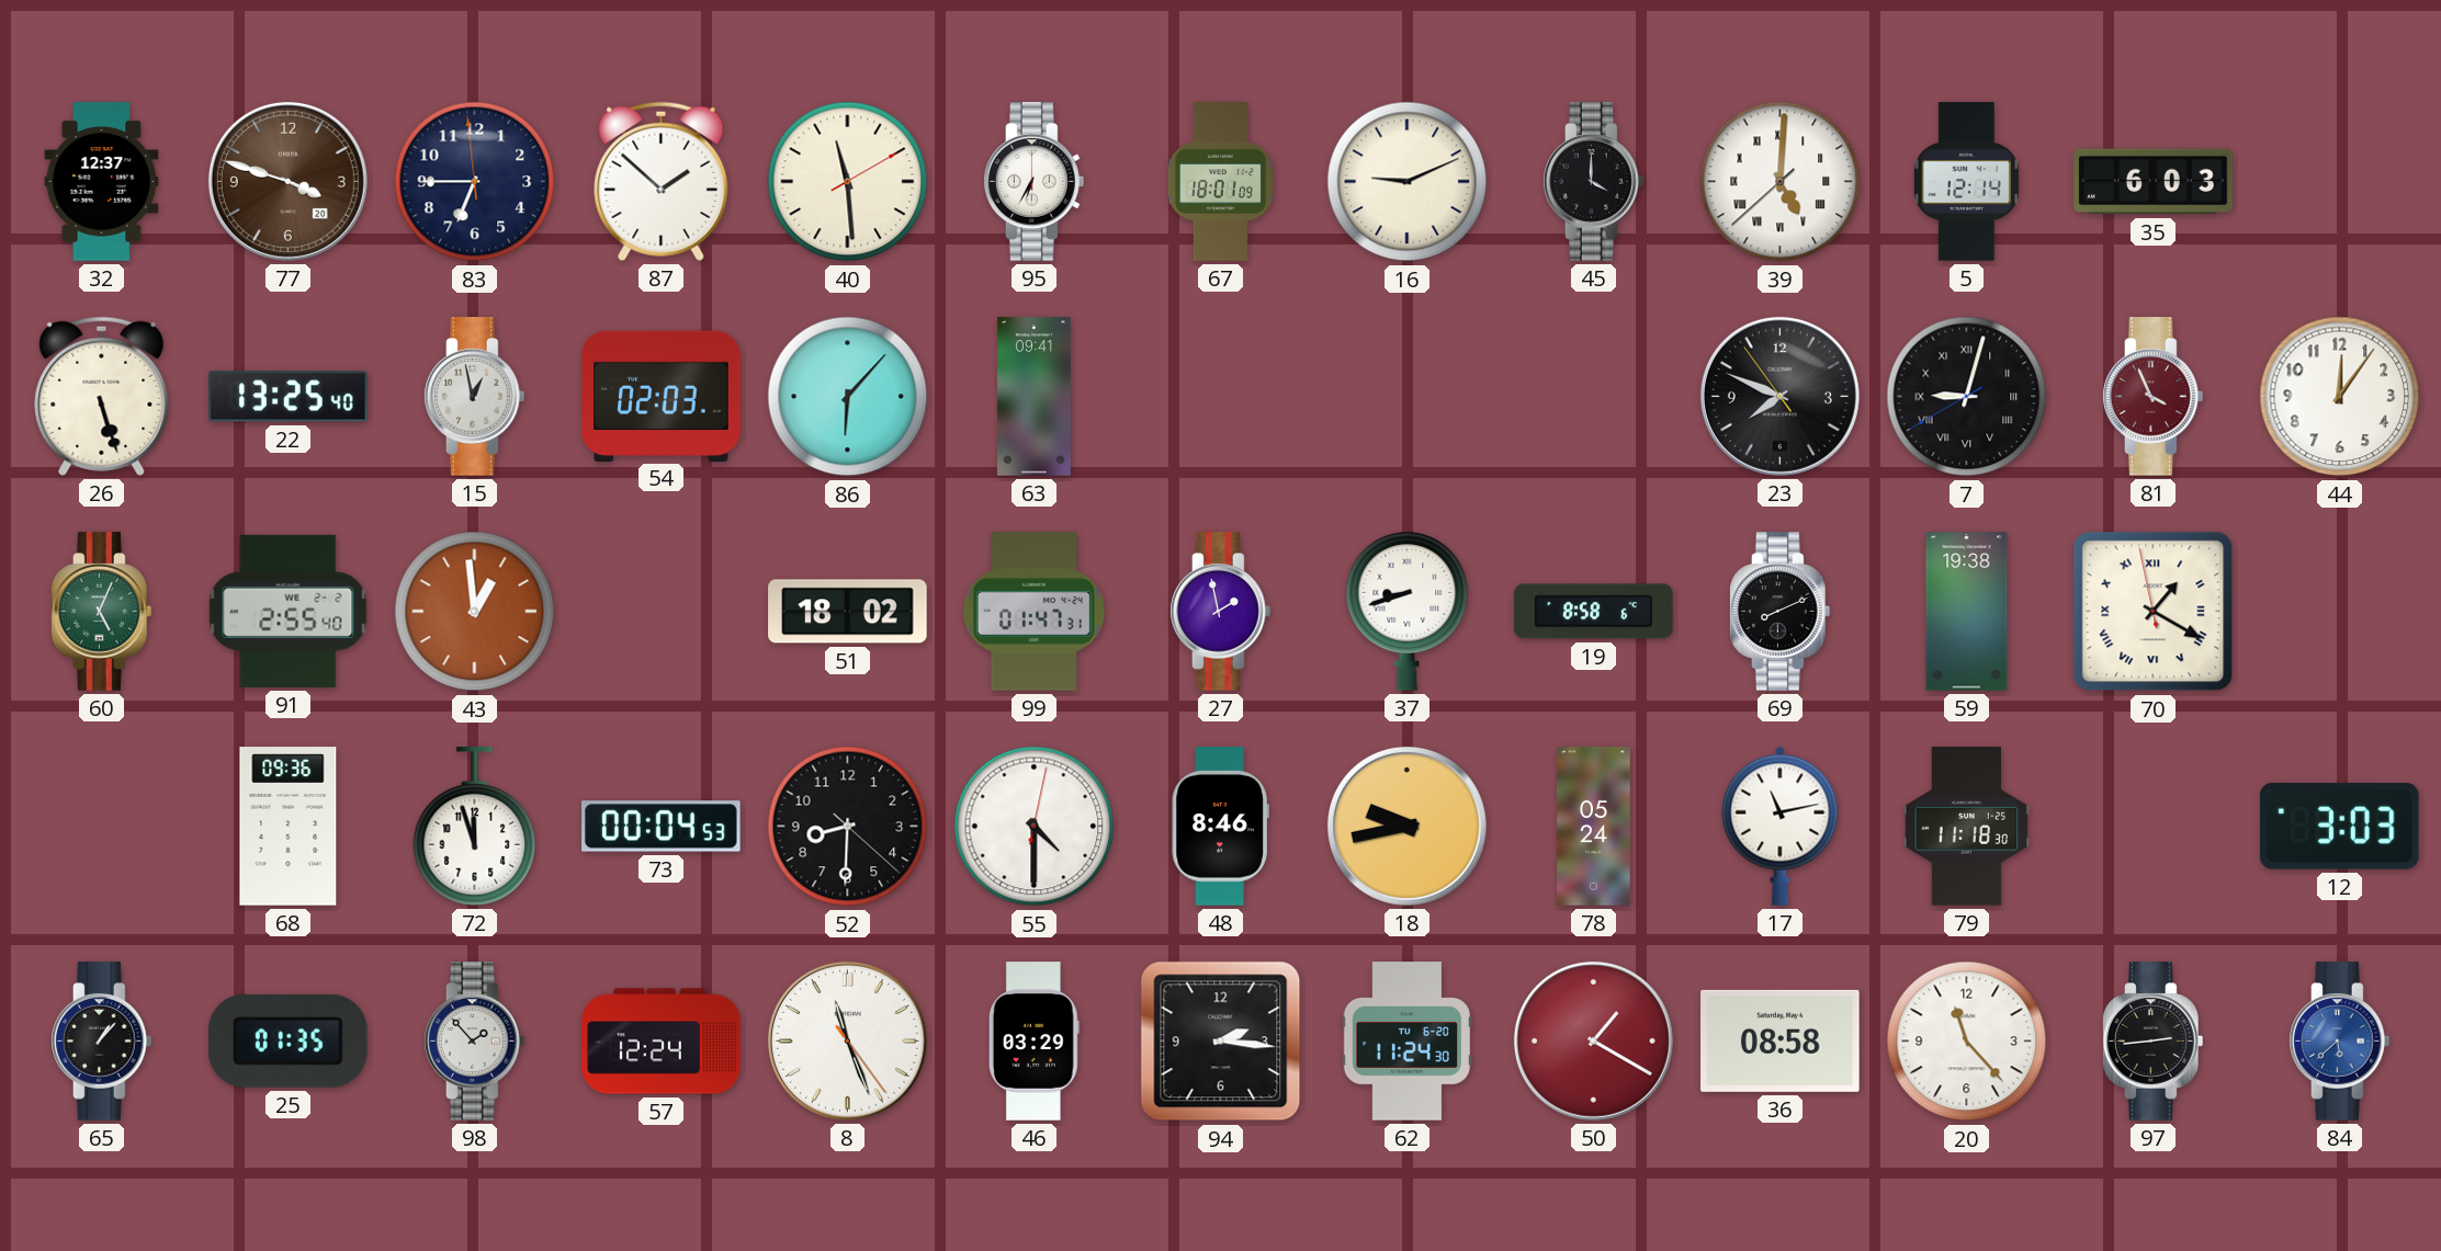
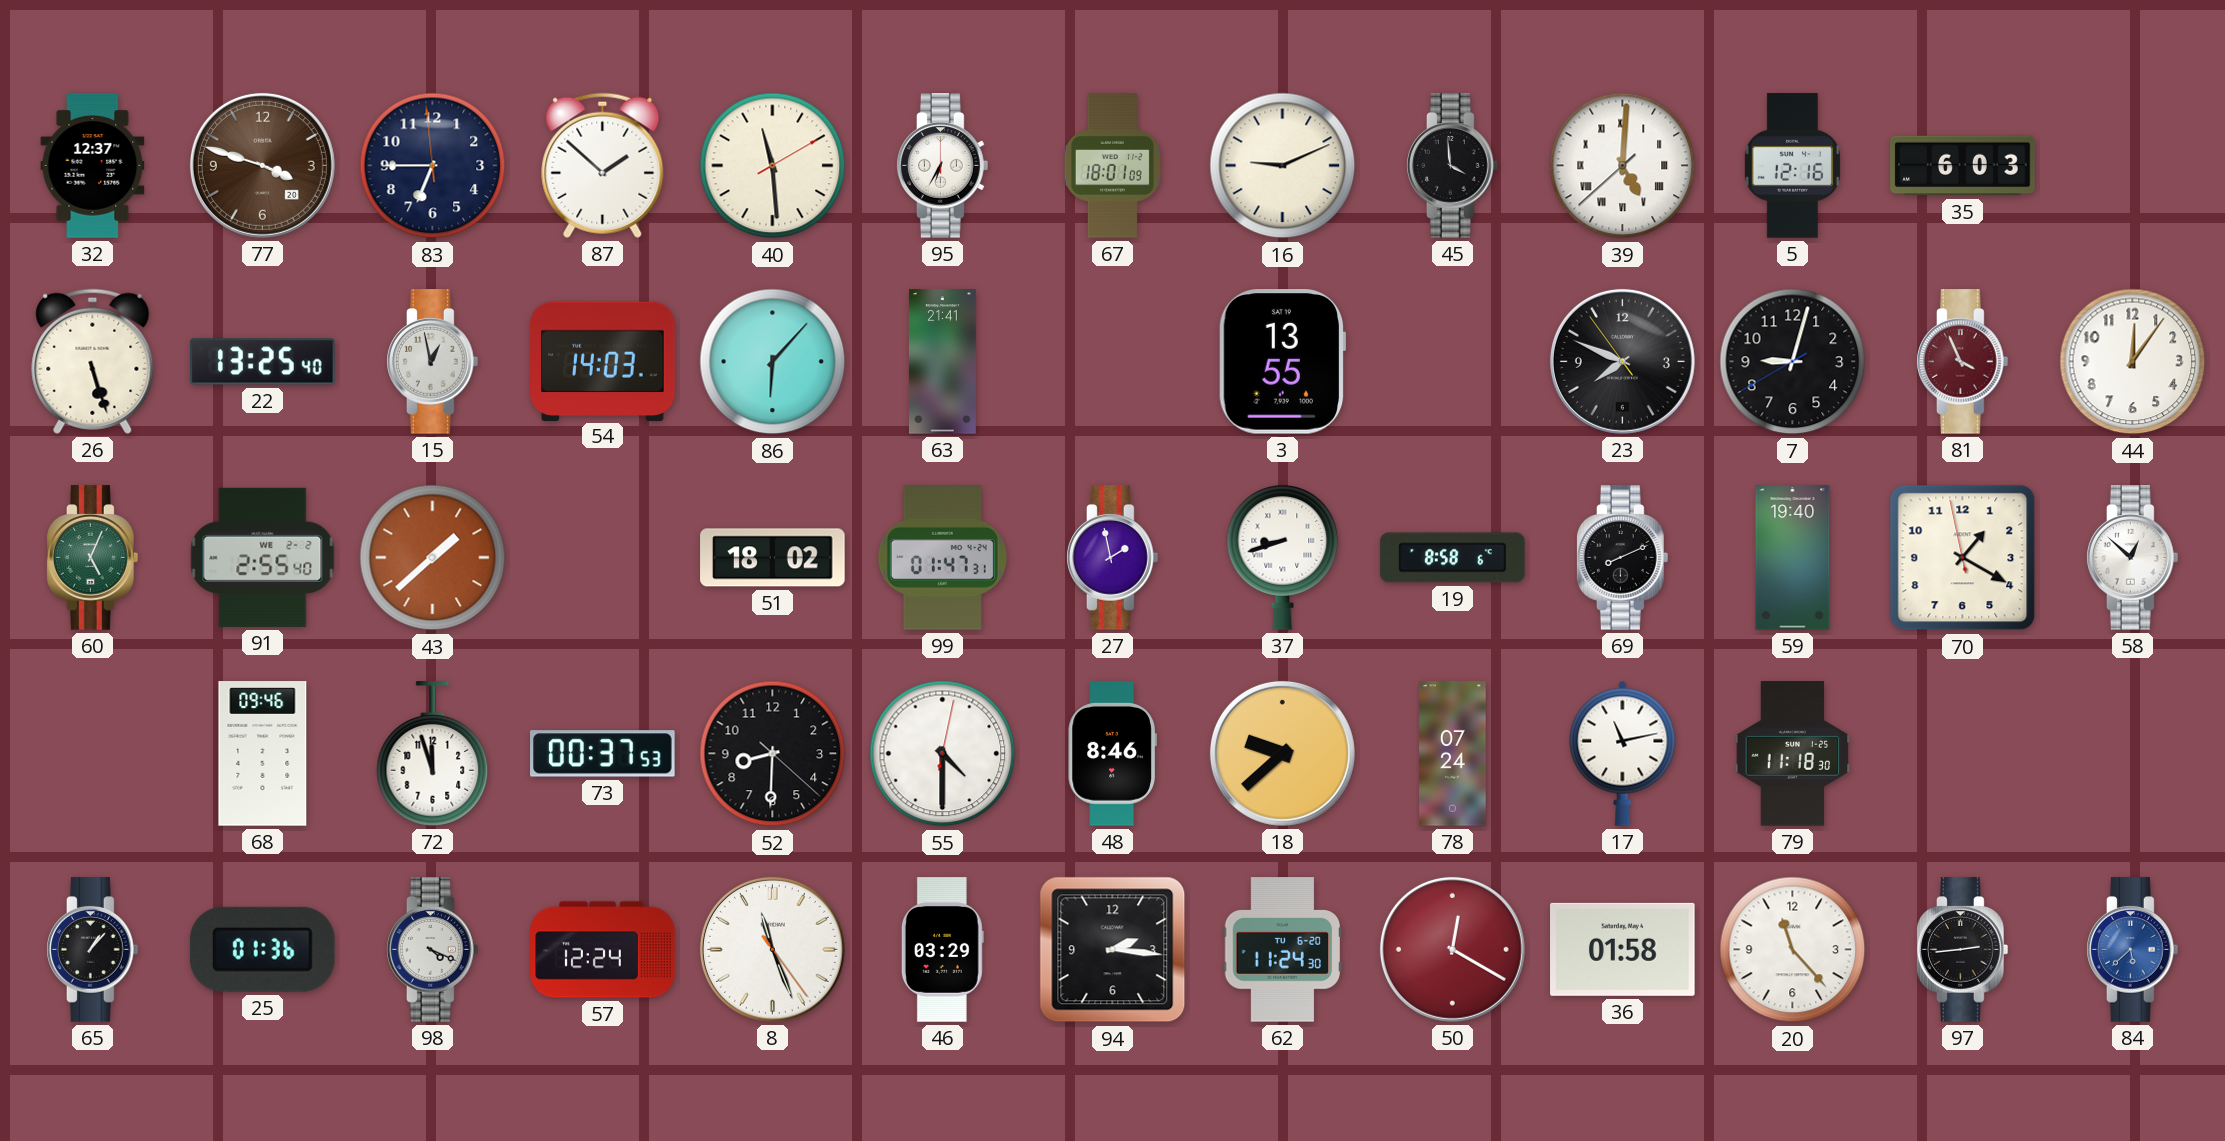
45: 4:00 -> 3:59
5: 12:14 -> 12:16
54: 02:03 -> 14:03
63: 09:41 -> 21:41
3: none -> 13:55
7 numerals: Roman -> Arabic
43: 12:59 -> 1:38
59: 19:38 -> 19:40
70 numerals: Roman -> Arabic
58: none -> 12:52
68: 09:36 -> 09:46
73: 00:04 -> 00:37
18: 9:43 -> 9:38
78: 05:24 -> 07:24
12: 3:03 -> none
25: 01:35 -> 01:36
98: 1:53 -> 4:19
50: 1:20 -> 12:20
36: 08:58 -> 01:58
